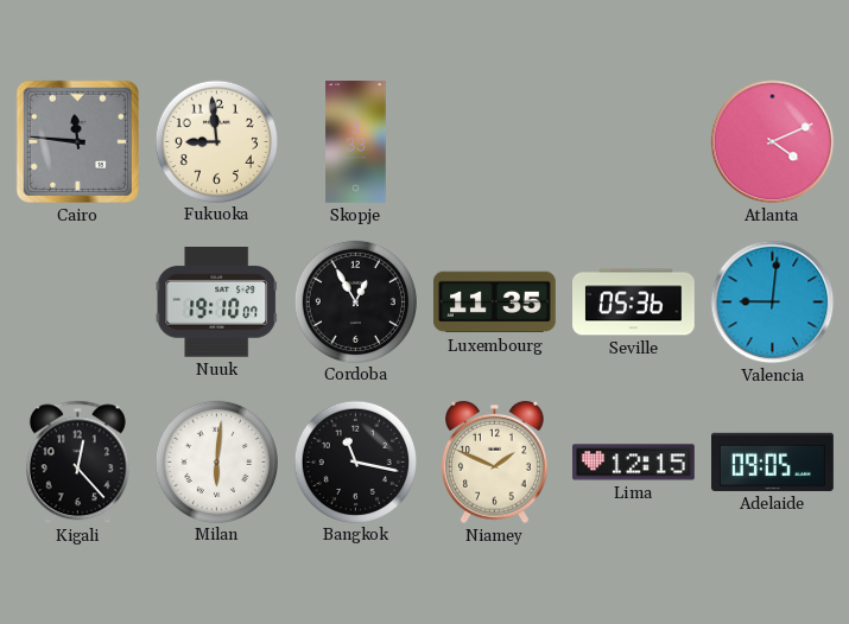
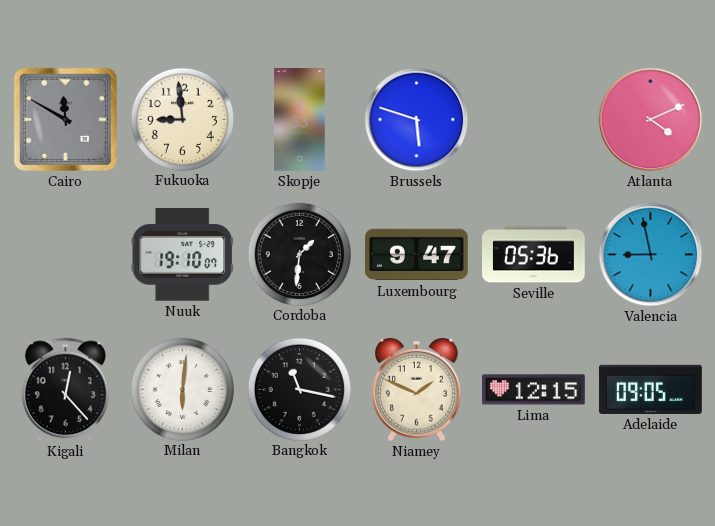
Cairo: 11:46 -> 11:50
Brussels: none -> 5:48
Cordoba: 12:55 -> 1:31
Luxembourg: 11:35 -> 9:47
Valencia: 9:01 -> 8:58
